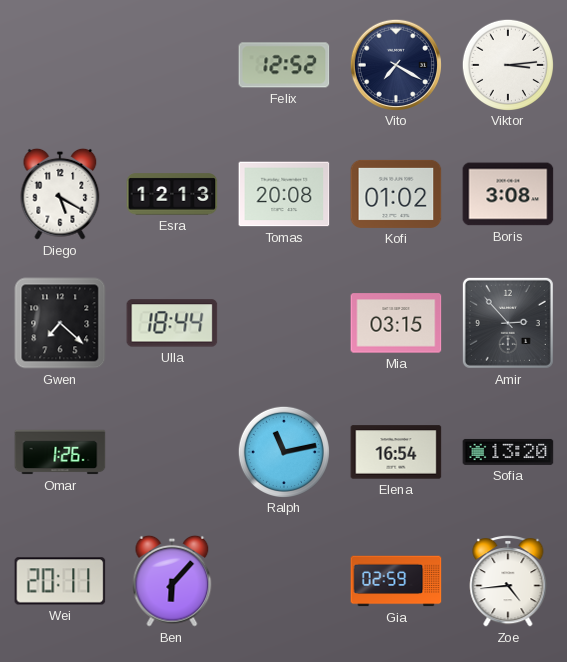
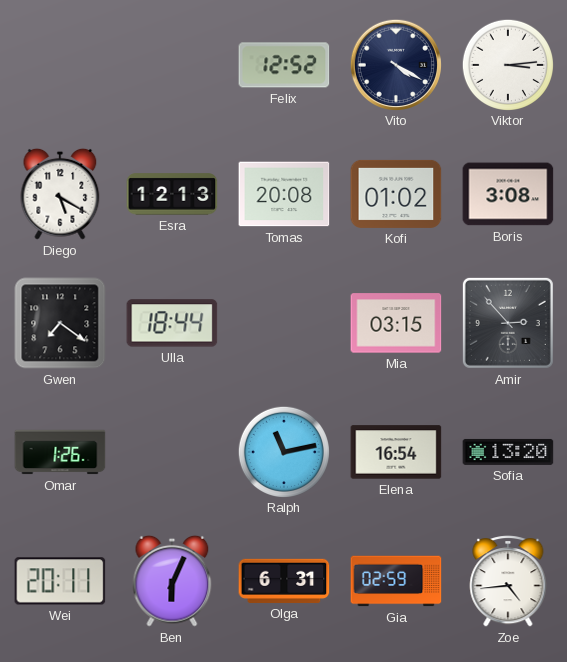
Vito: 7:20 -> 4:20
Gwen: 7:22 -> 7:21
Ben: 6:07 -> 6:04
Olga: none -> 6:31
